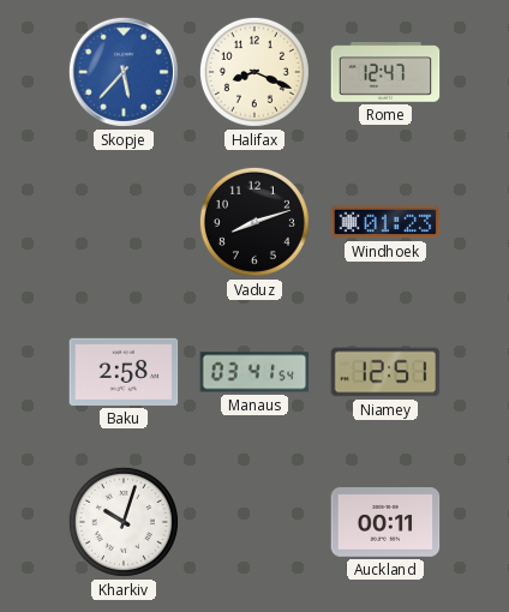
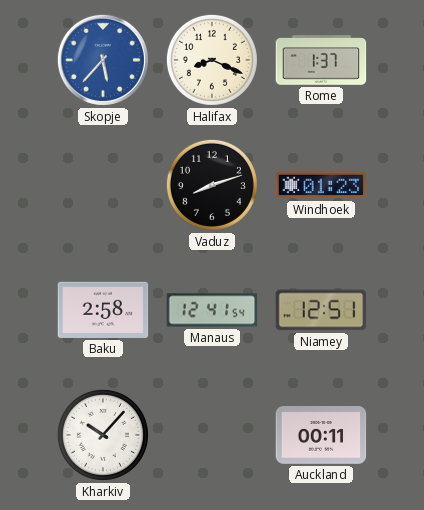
Rome: 12:47 -> 1:37
Manaus: 03:41 -> 12:41
Kharkiv: 10:03 -> 10:07
